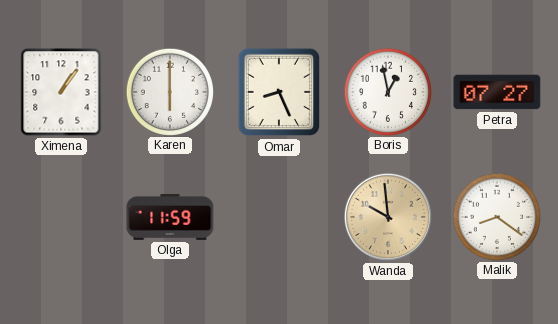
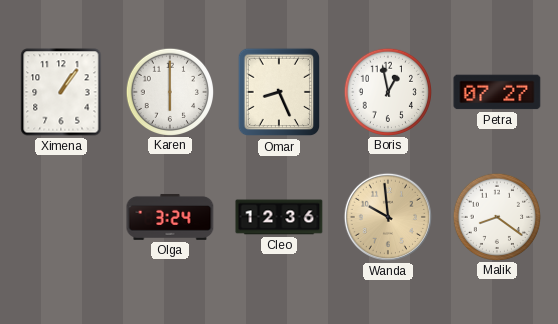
Olga: 11:59 -> 3:24
Cleo: none -> 12:36
